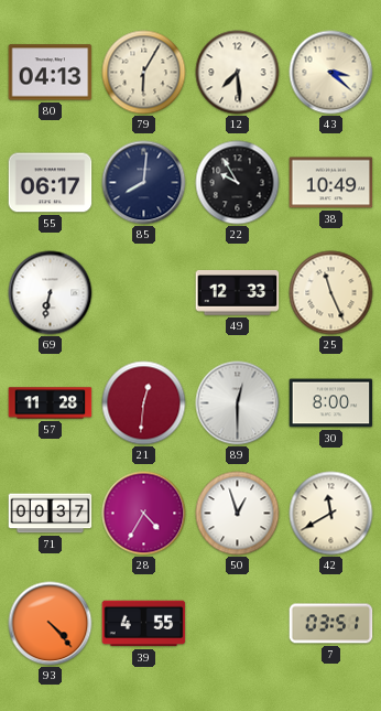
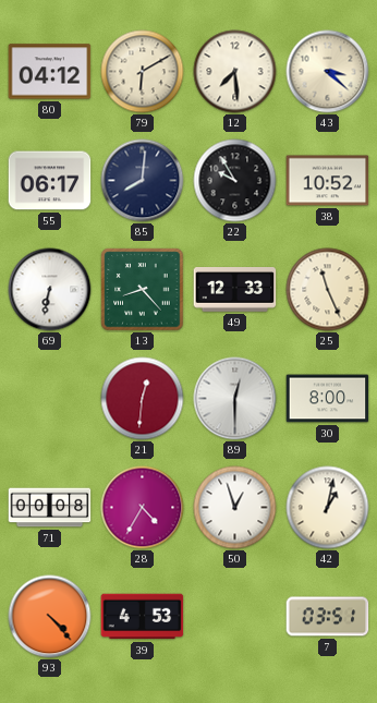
80: 04:13 -> 04:12
79: 6:05 -> 6:10
38: 10:49 -> 10:52
13: none -> 8:23
57: 11:28 -> none
71: 00:37 -> 00:08
42: 11:40 -> 1:02
39: 4:55 -> 4:53
